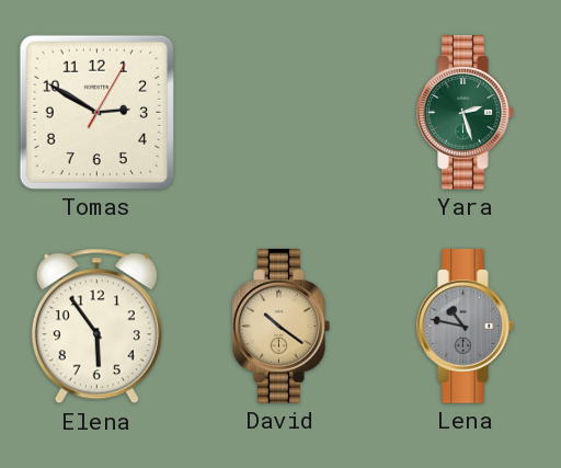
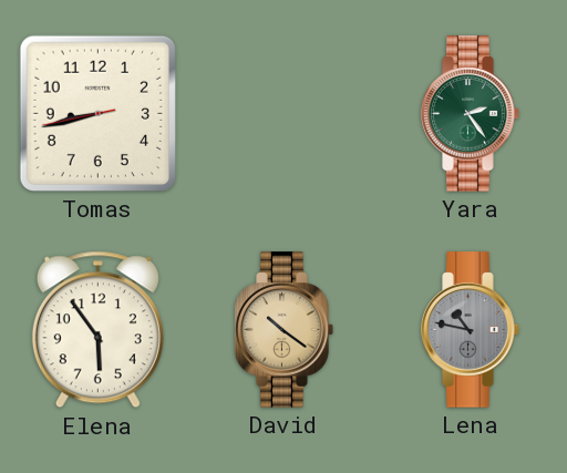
Tomas: 2:50 -> 8:42
Yara: 2:27 -> 2:24
